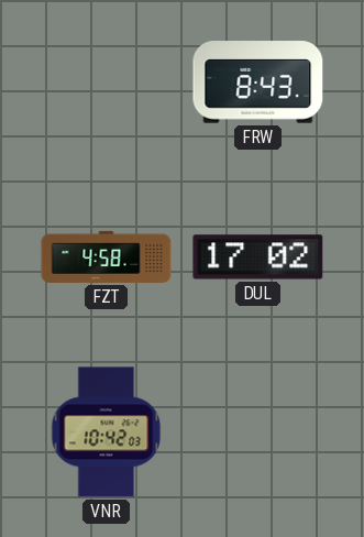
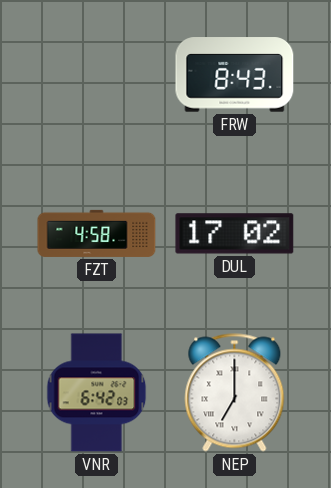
VNR: 10:42 -> 6:42
NEP: none -> 7:00
